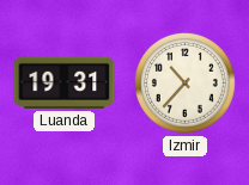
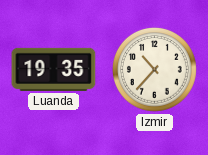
Luanda: 19:31 -> 19:35
